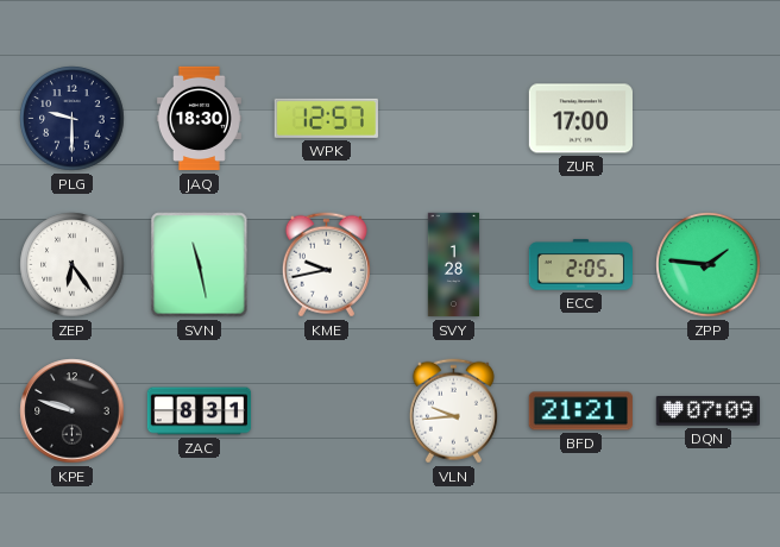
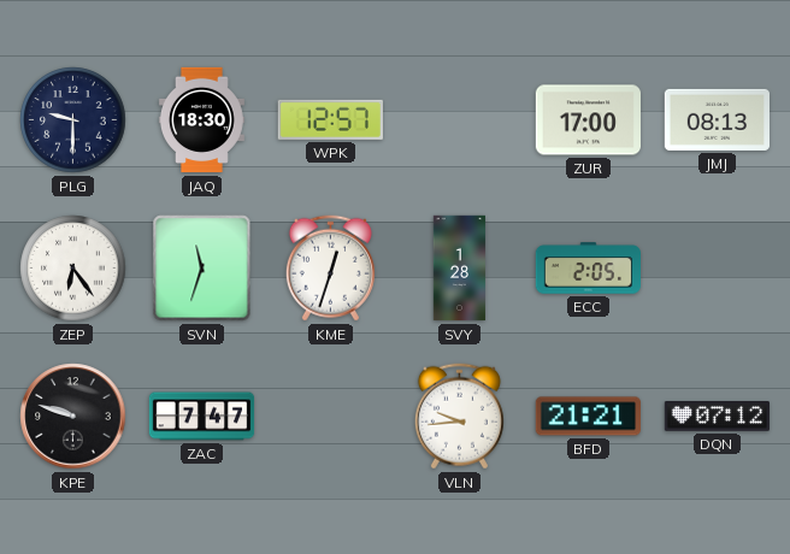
JMJ: none -> 08:13
SVN: 11:28 -> 11:33
KME: 9:43 -> 12:33
ZPP: 1:46 -> none
ZAC: 8:31 -> 7:47
DQN: 07:09 -> 07:12
